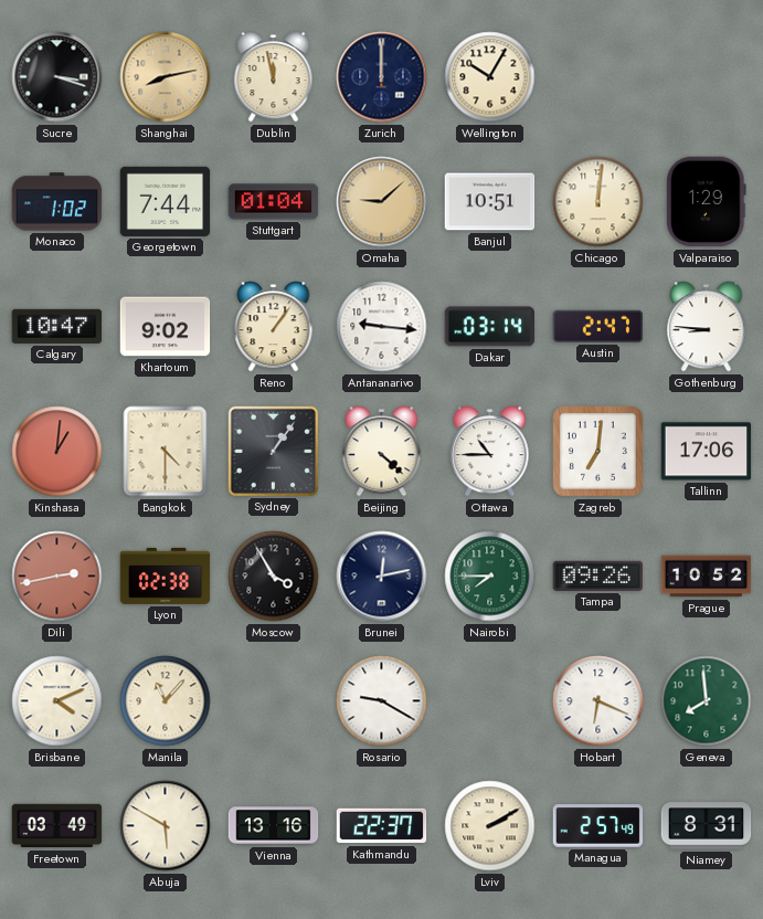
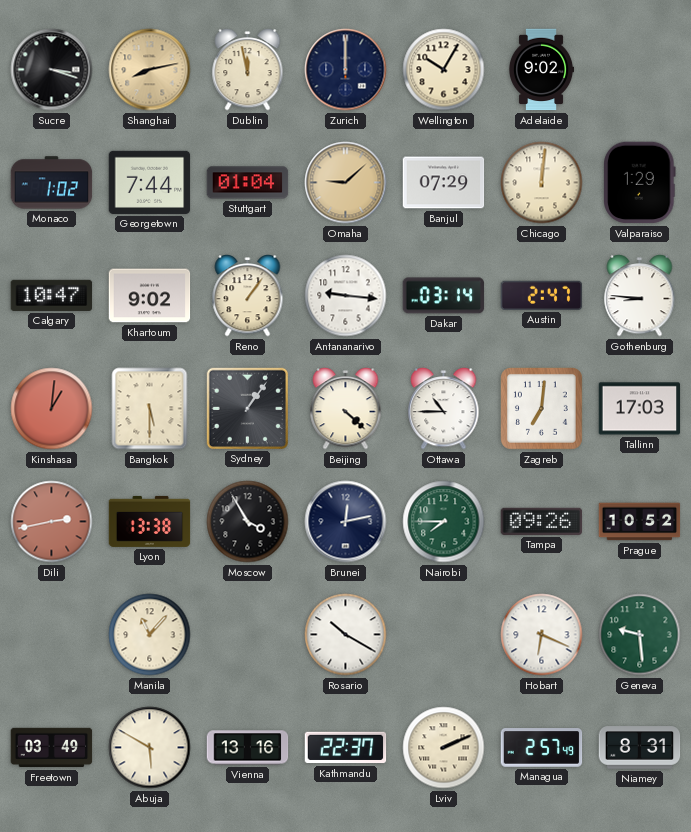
Adelaide: none -> 9:02
Banjul: 10:51 -> 07:29
Bangkok: 4:30 -> 5:30
Tallinn: 17:06 -> 17:03
Lyon: 02:38 -> 13:38
Brisbane: 4:11 -> none
Rosario: 9:20 -> 10:20
Geneva: 7:59 -> 9:29
Lviv: 2:10 -> 2:11
